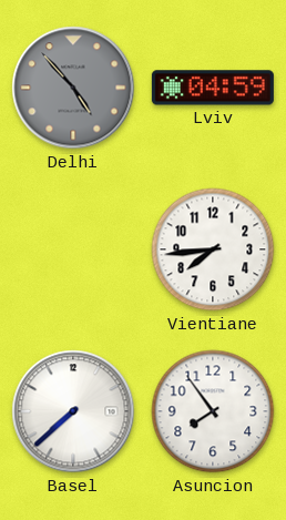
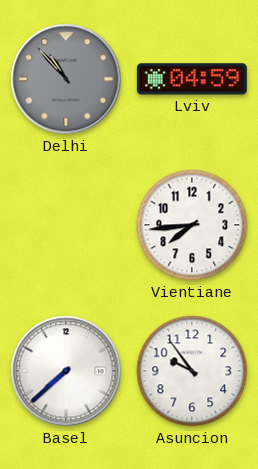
Delhi: 4:53 -> 10:53
Asuncion: 7:54 -> 9:54
